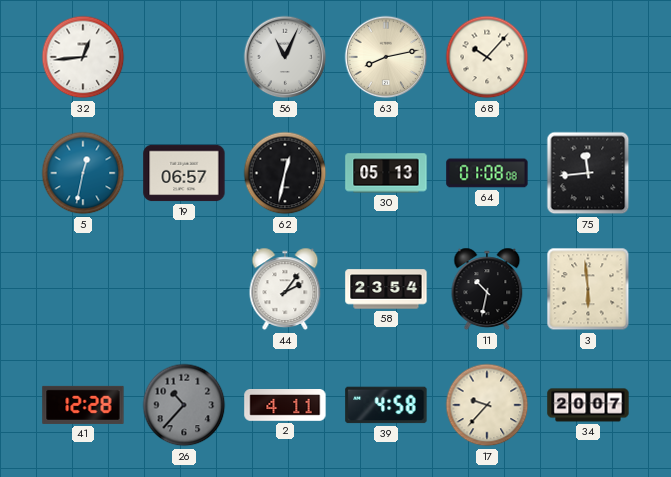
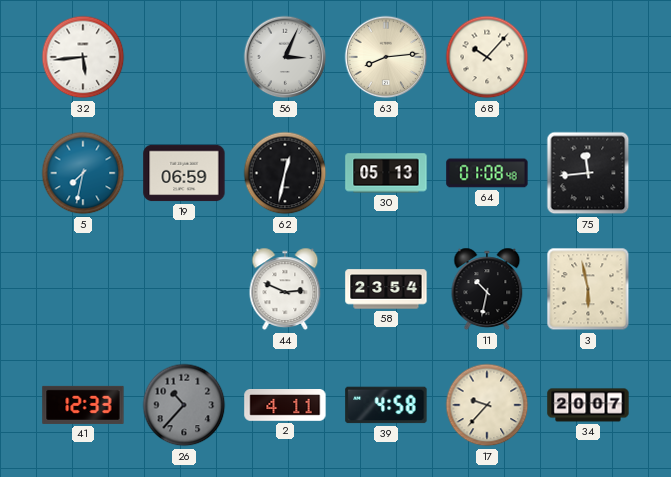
32: 12:44 -> 5:44
56: 11:04 -> 3:04
63: 8:13 -> 8:14
5: 12:32 -> 7:32
19: 06:57 -> 06:59
64: 01:08:08 -> 01:08:48
44: 2:06 -> 2:49
3: 5:59 -> 5:58
41: 12:28 -> 12:33
